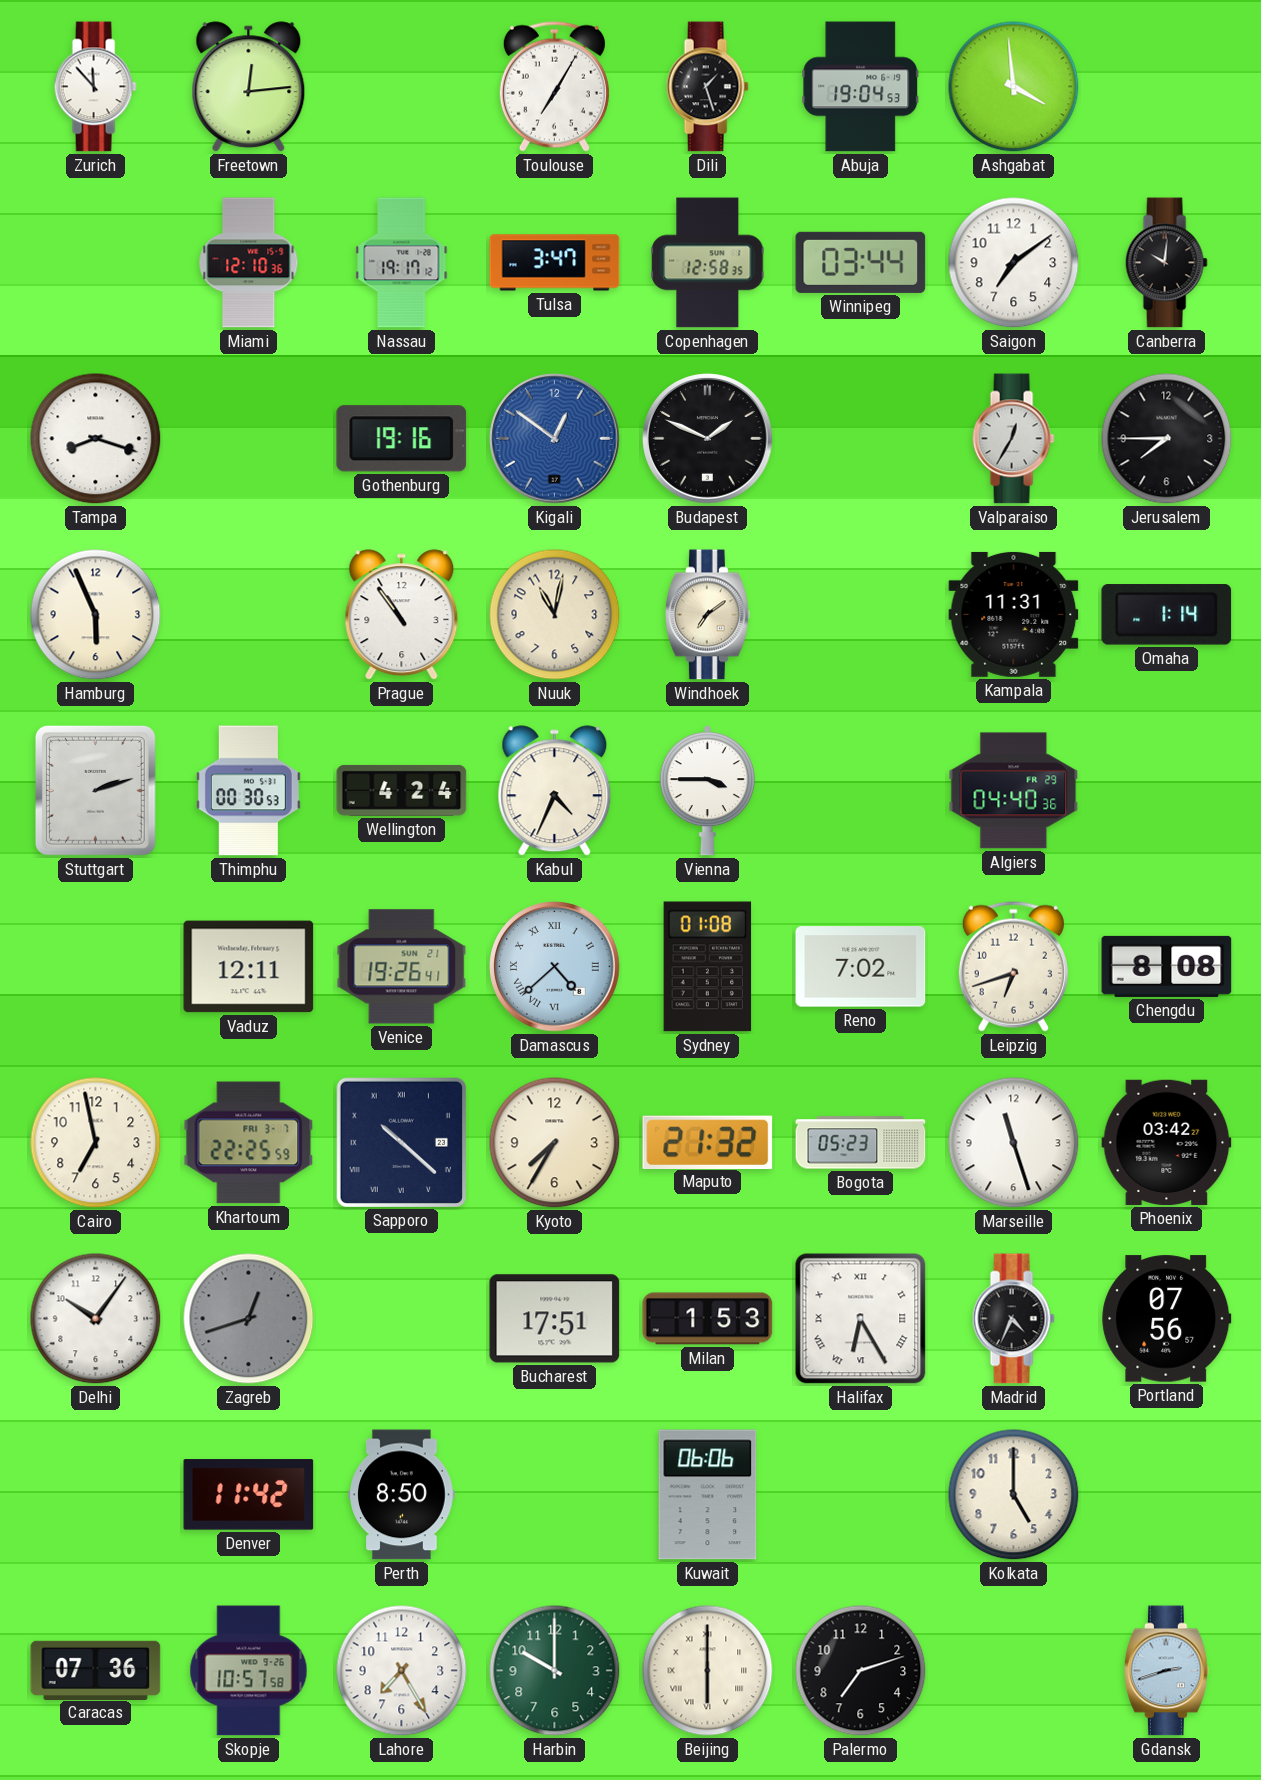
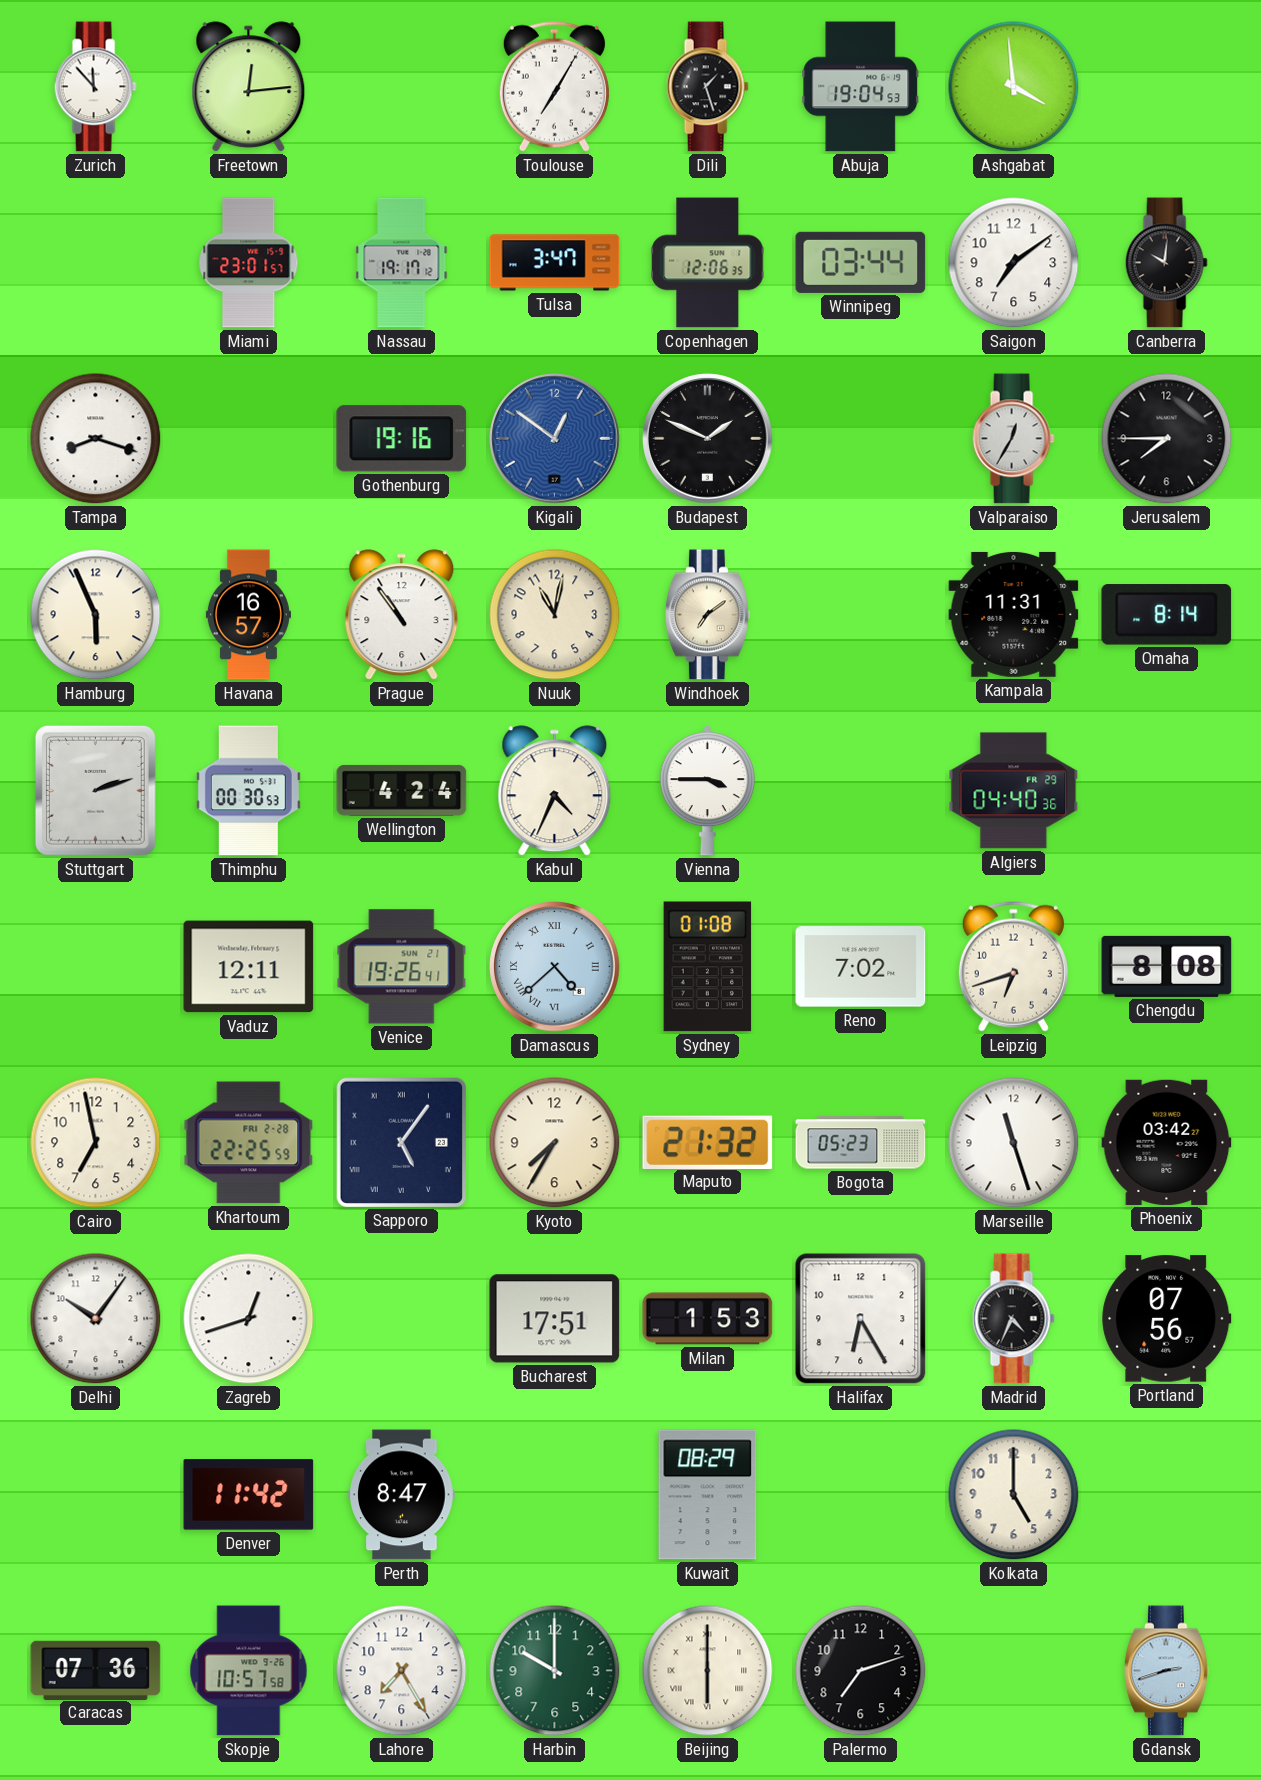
Miami: 12:10 -> 23:01
Copenhagen: 12:58 -> 12:06
Havana: none -> 16:57
Omaha: 1:14 -> 8:14
Khartoum date: FRI 3-7 -> FRI 2-28
Sapporo: 10:22 -> 5:06
Zagreb dial: grey -> white
Halifax numerals: Roman -> Arabic
Perth: 8:50 -> 8:47
Kuwait: 06:06 -> 08:29
